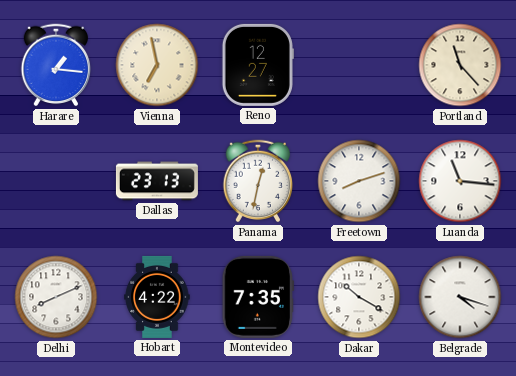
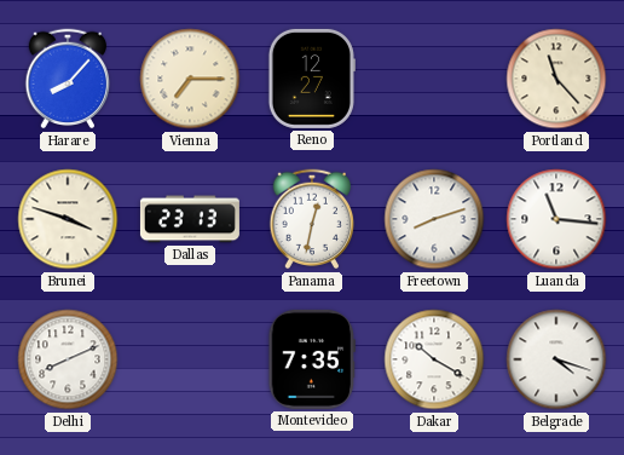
Harare: 1:16 -> 8:07
Vienna: 6:58 -> 7:15
Brunei: none -> 3:48
Hobart: 4:22 -> none
